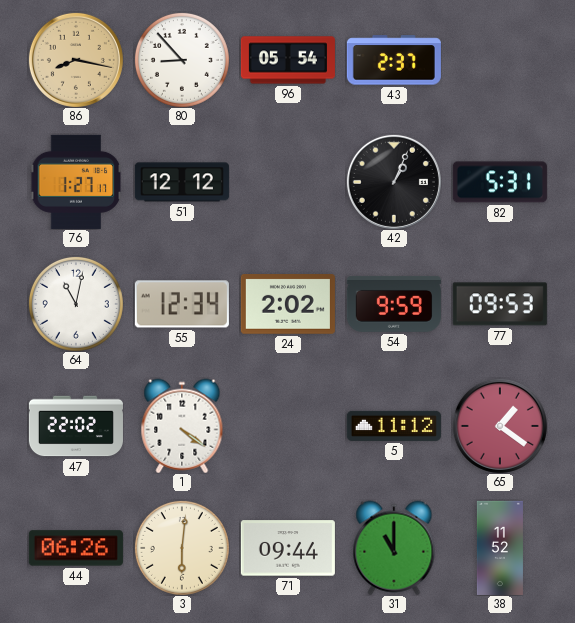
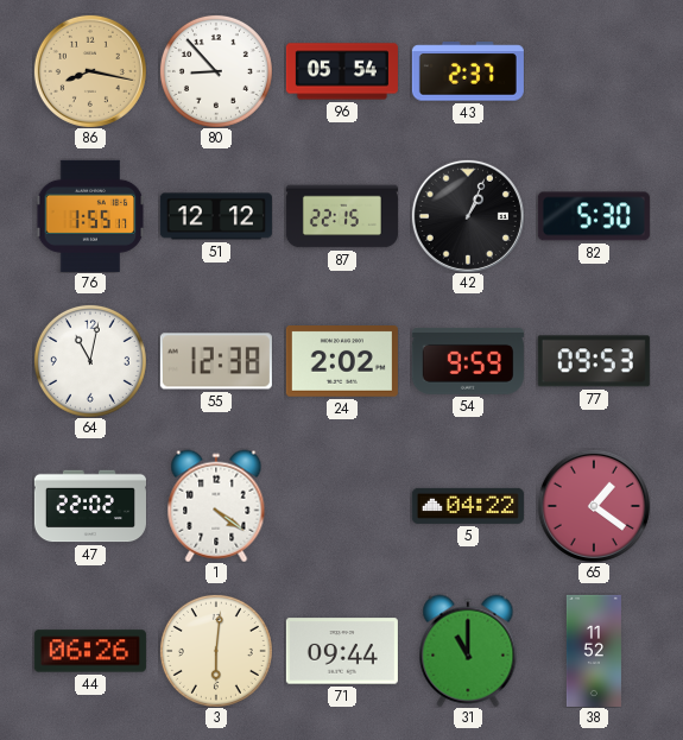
76: 1:27 -> 1:55
87: none -> 22:15
82: 5:31 -> 5:30
55: 12:34 -> 12:38
5: 11:12 -> 04:22
